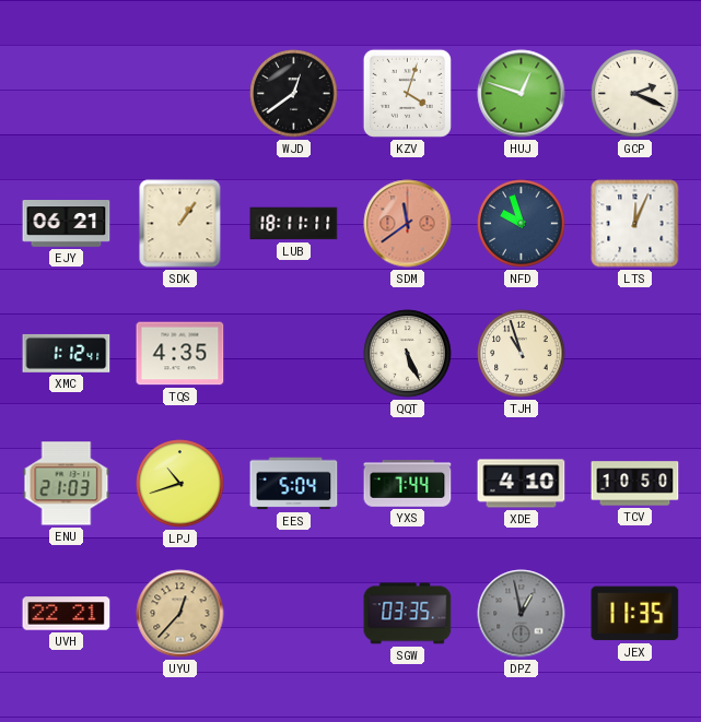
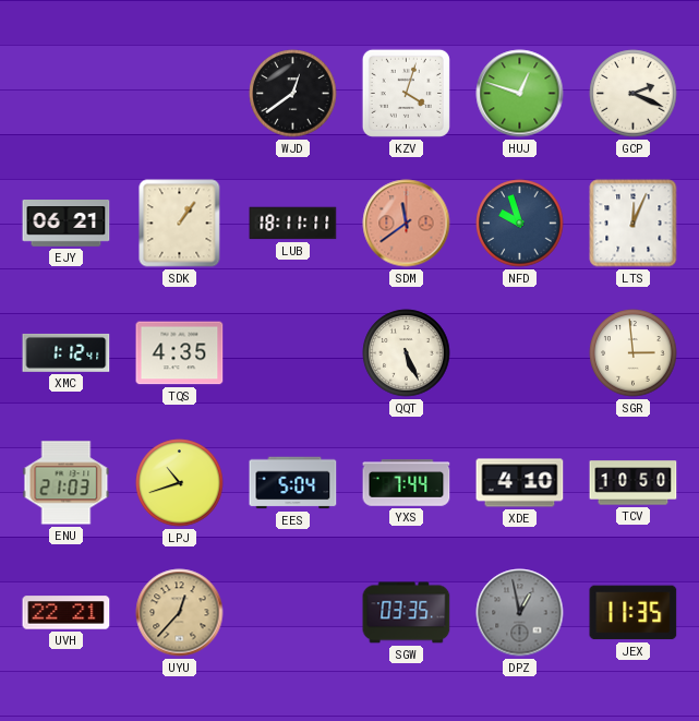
TJH: 10:57 -> none
SGR: none -> 2:59
